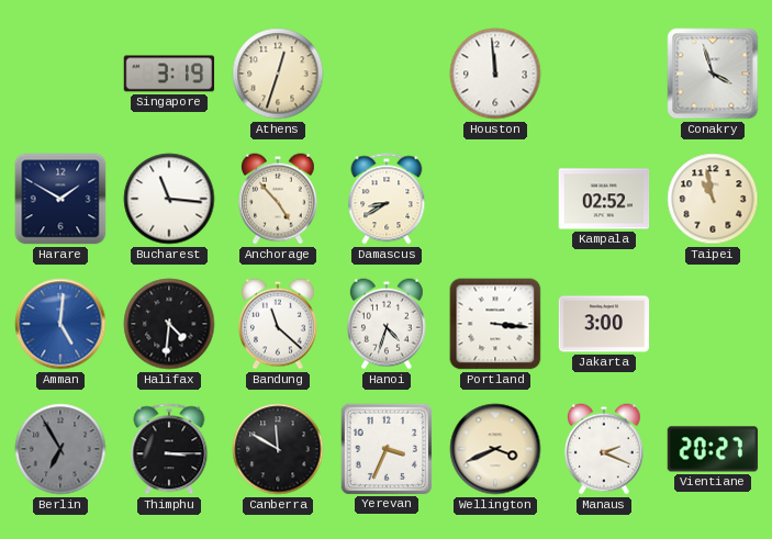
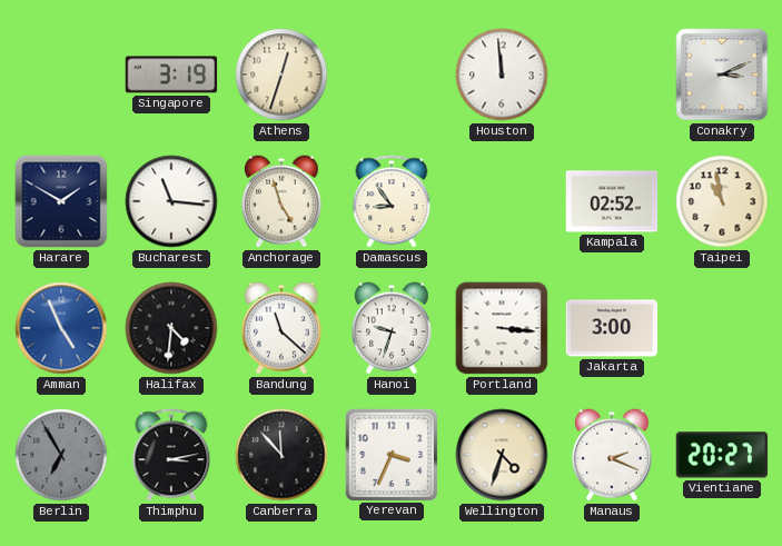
Conakry: 3:57 -> 3:11
Anchorage: 4:53 -> 4:57
Damascus: 8:40 -> 8:54
Amman: 5:01 -> 4:56
Hanoi: 4:33 -> 9:33
Thimphu: 3:15 -> 3:13
Canberra: 11:50 -> 11:53
Wellington: 3:41 -> 4:33
